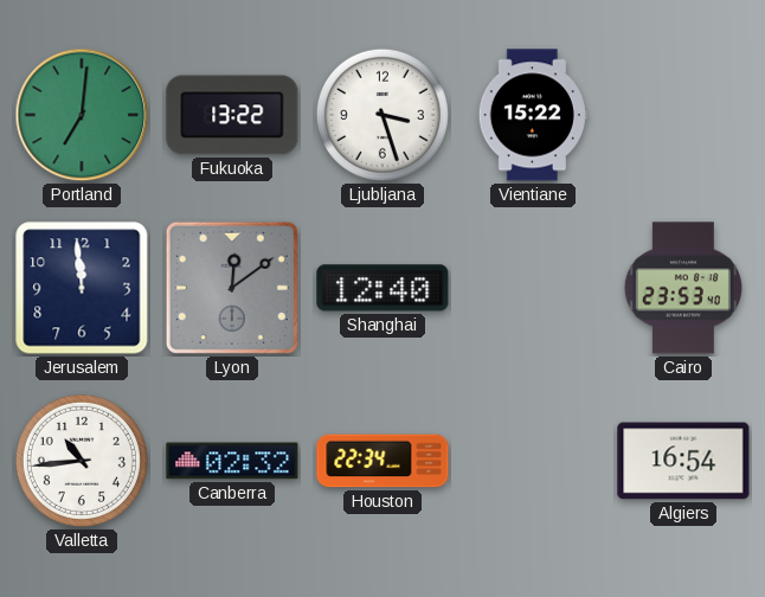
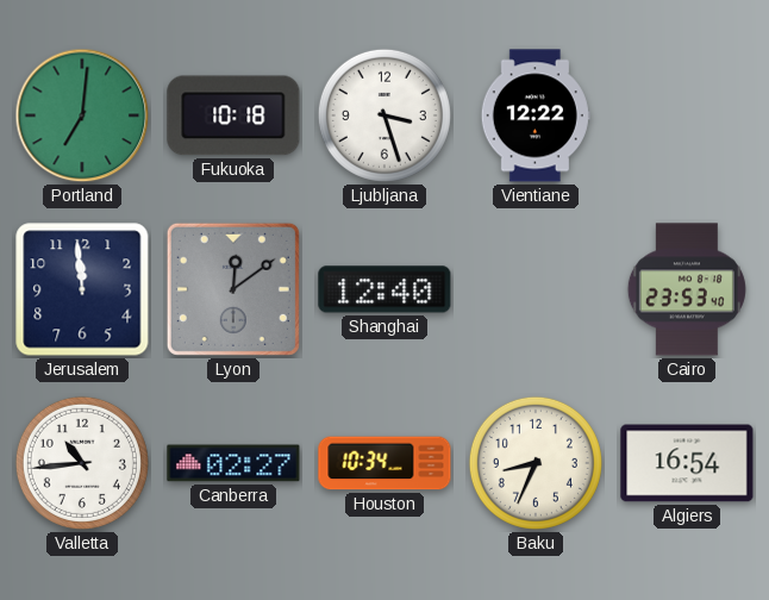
Fukuoka: 13:22 -> 10:18
Vientiane: 15:22 -> 12:22
Canberra: 02:32 -> 02:27
Houston: 22:34 -> 10:34
Baku: none -> 8:34
